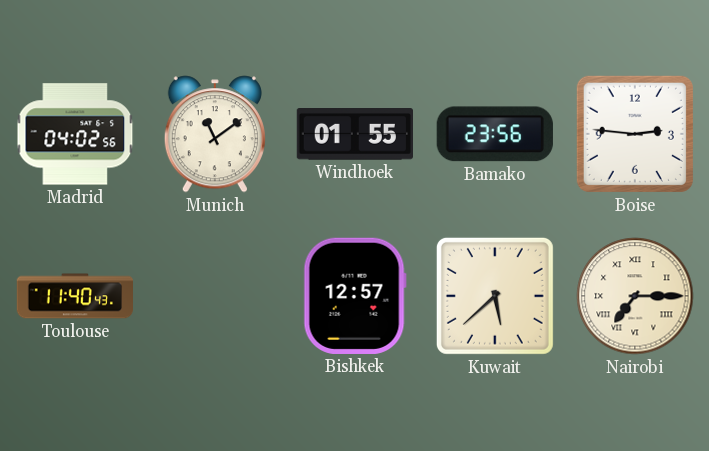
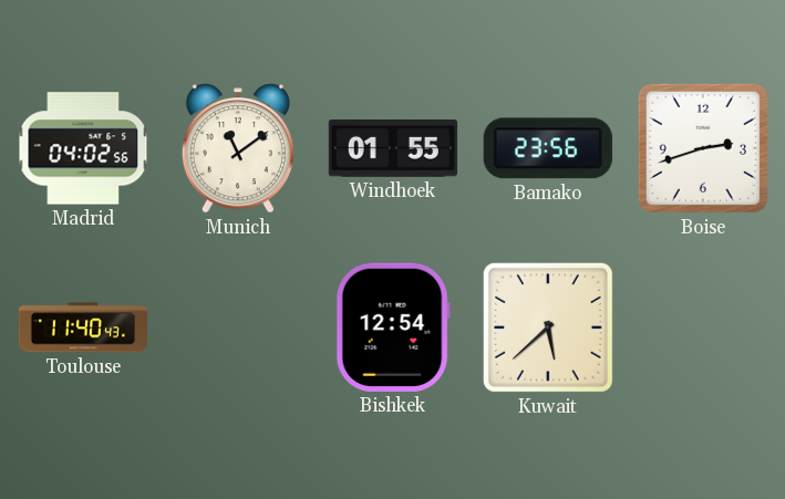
Boise: 2:46 -> 2:42
Bishkek: 12:57 -> 12:54
Nairobi: 7:15 -> none
